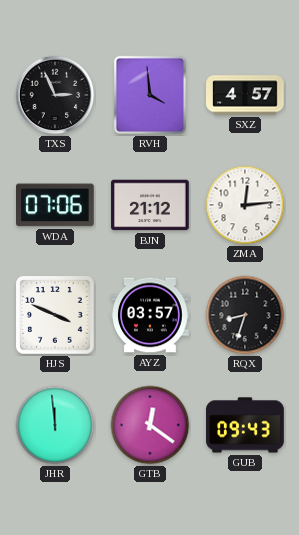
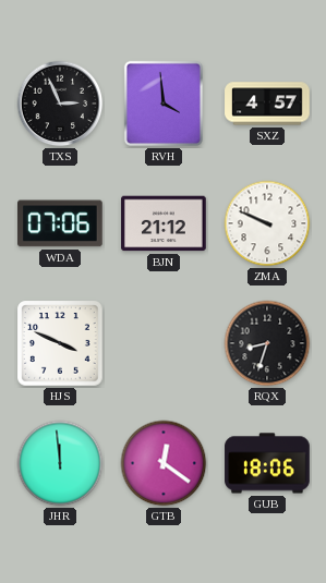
ZMA: 12:14 -> 9:49
AYZ: 03:57 -> none
GUB: 09:43 -> 18:06
